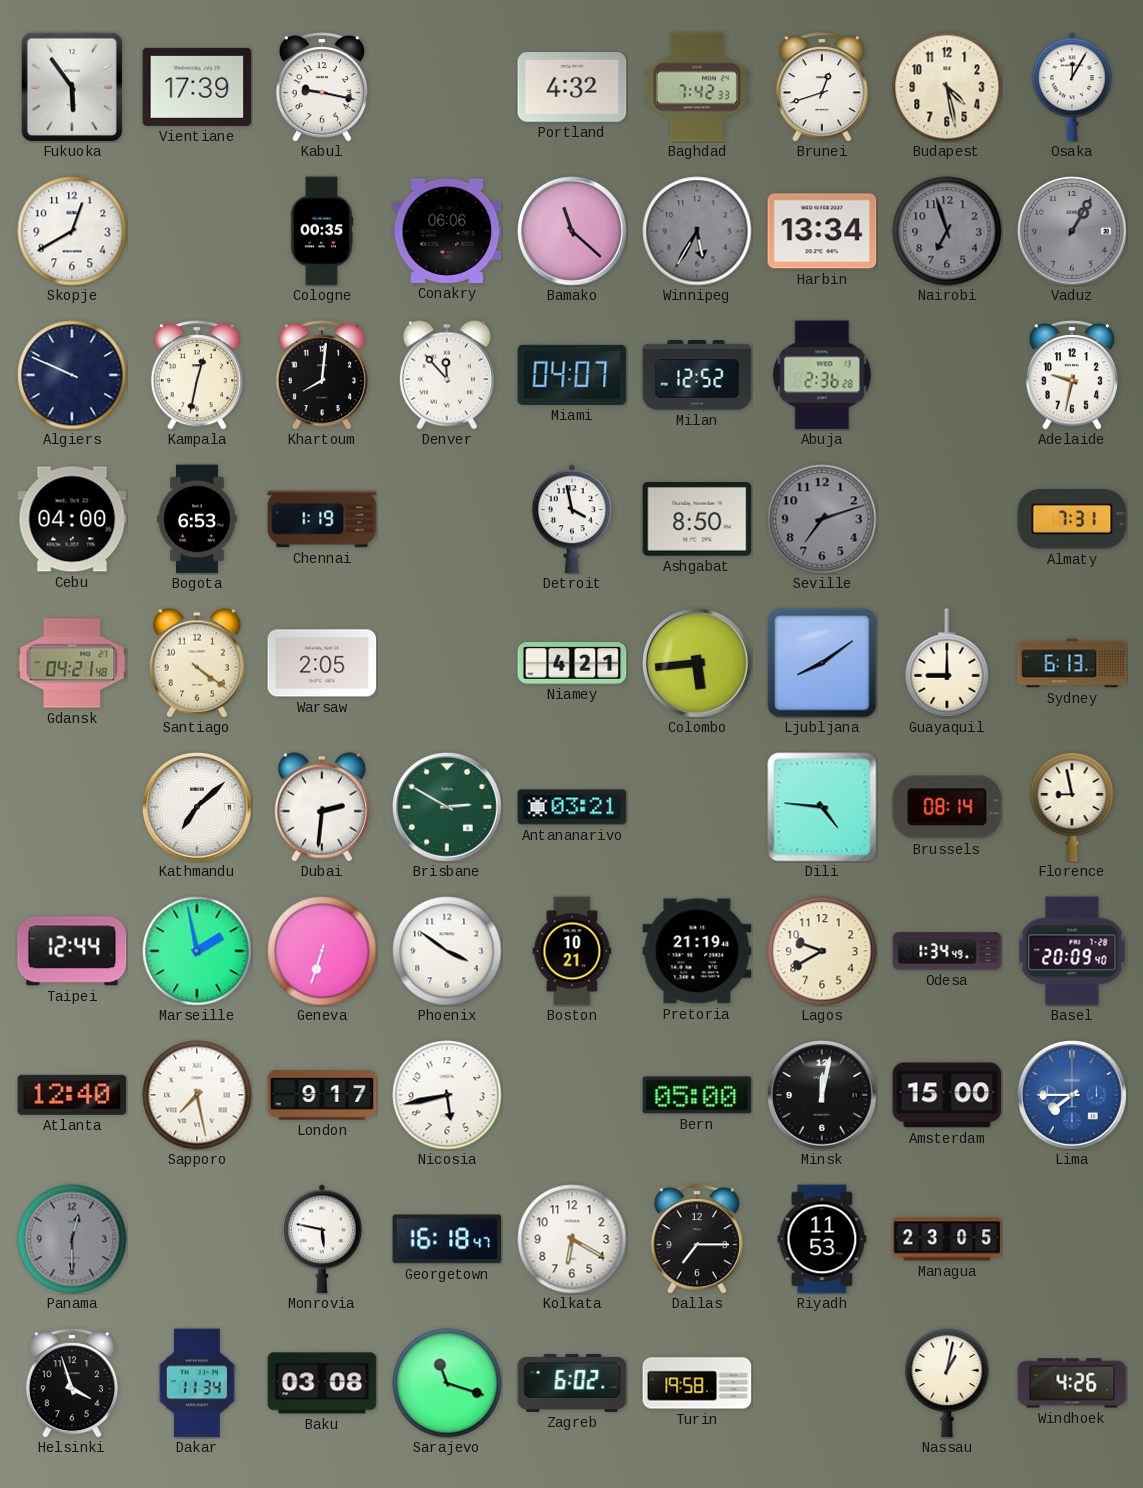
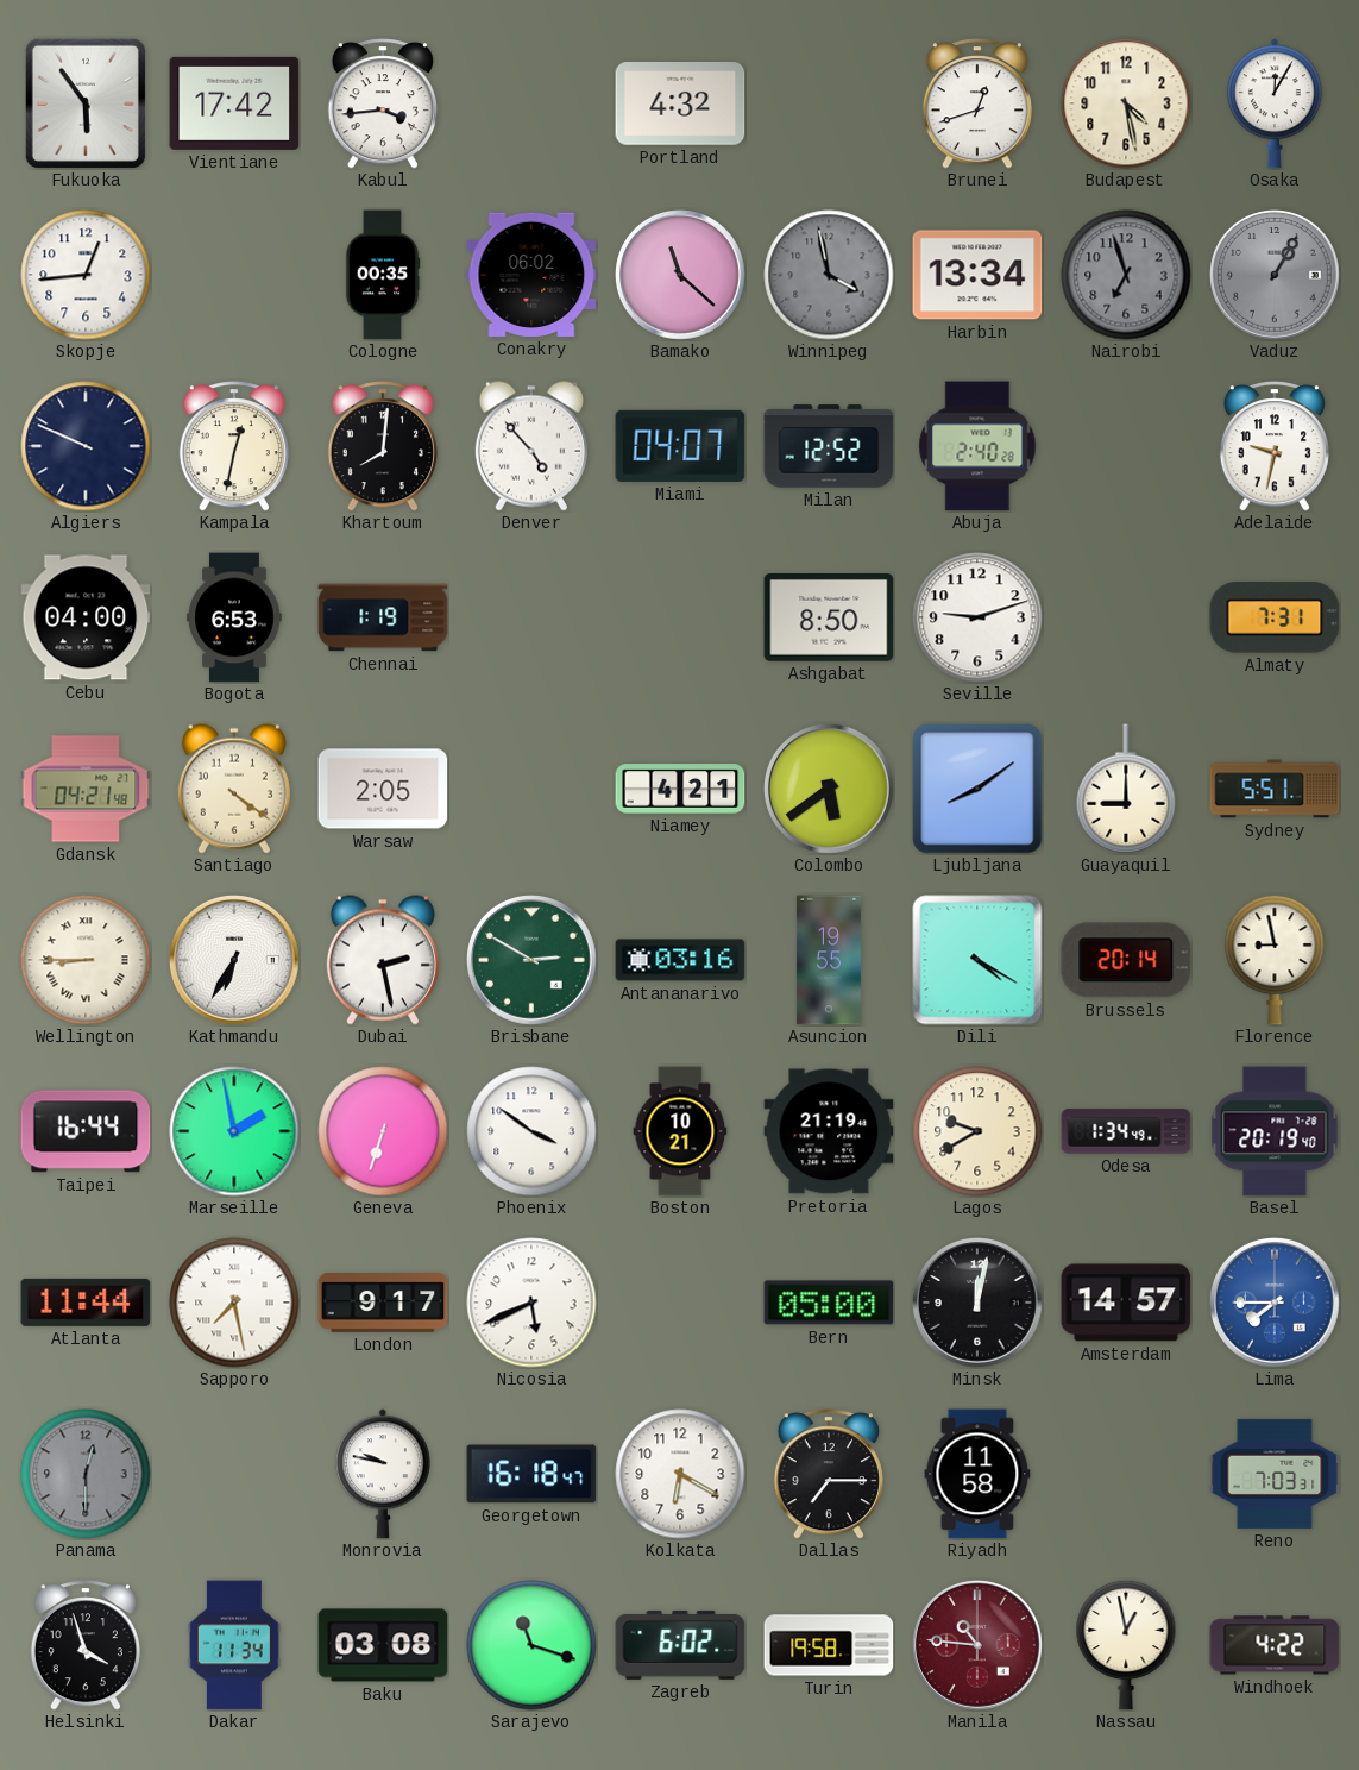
Vientiane: 17:39 -> 17:42
Kabul: 9:17 -> 3:44
Baghdad: 7:42 -> none
Skopje: 12:40 -> 12:44
Conakry: 06:06 -> 06:02
Winnipeg: 5:35 -> 3:58
Denver: 11:53 -> 4:53
Abuja: 2:36 -> 2:40
Detroit: 3:58 -> none
Seville: 7:12 -> 9:12
Seville dial: grey -> white
Colombo: 5:44 -> 5:39
Sydney: 6:13 -> 5:51
Wellington: none -> 8:45
Kathmandu: 7:08 -> 6:35
Dubai: 2:31 -> 2:28
Antananarivo: 03:21 -> 03:16
Asuncion: none -> 19:55
Dili: 4:46 -> 4:20
Brussels: 08:14 -> 20:14
Taipei: 12:44 -> 16:44
Basel: 20:09 -> 20:19
Atlanta: 12:40 -> 11:44
Nicosia: 5:43 -> 5:41
Amsterdam: 15:00 -> 14:57
Monrovia: 5:47 -> 9:47
Riyadh: 11:53 -> 11:58
Managua: 23:05 -> none
Reno: none -> 7:03
Manila: none -> 10:46
Nassau: 1:02 -> 12:58
Windhoek: 4:26 -> 4:22
